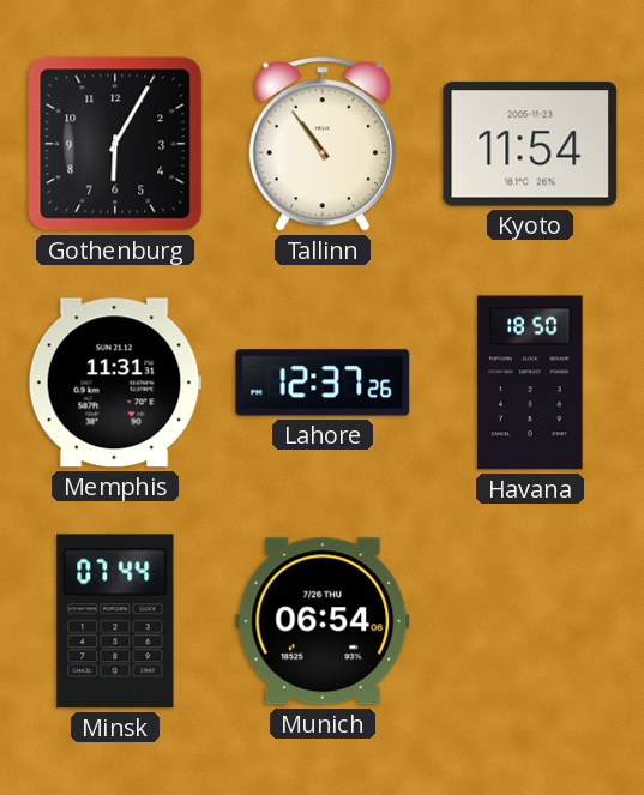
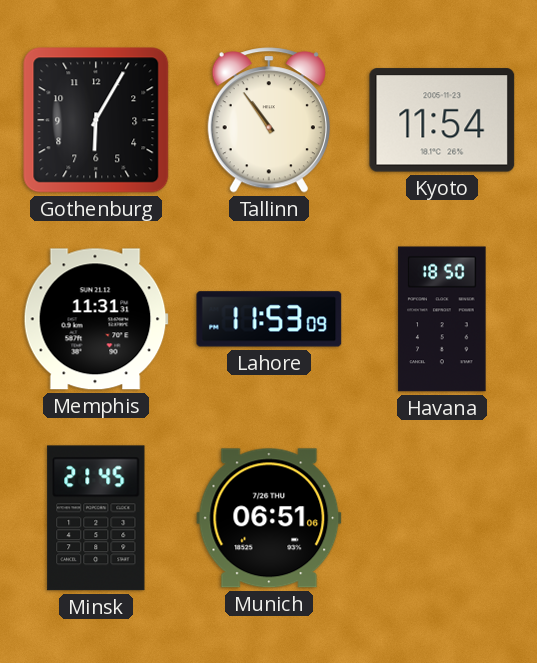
Lahore: 12:37 -> 11:53
Minsk: 07:44 -> 21:45
Munich: 06:54 -> 06:51
